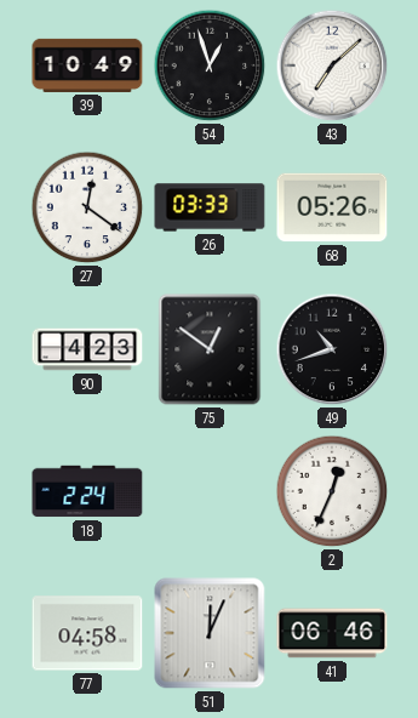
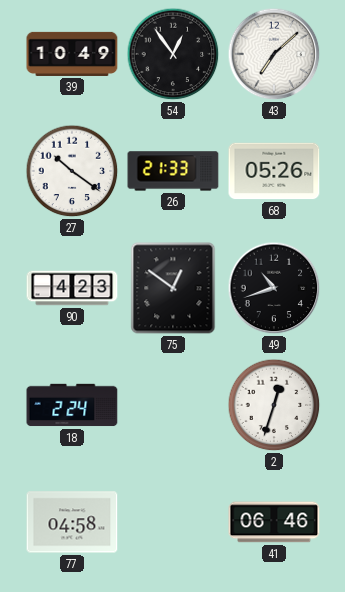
54: 12:57 -> 12:54
27: 12:21 -> 10:21
26: 03:33 -> 21:33
2: 12:34 -> 12:33
51: 12:04 -> none
